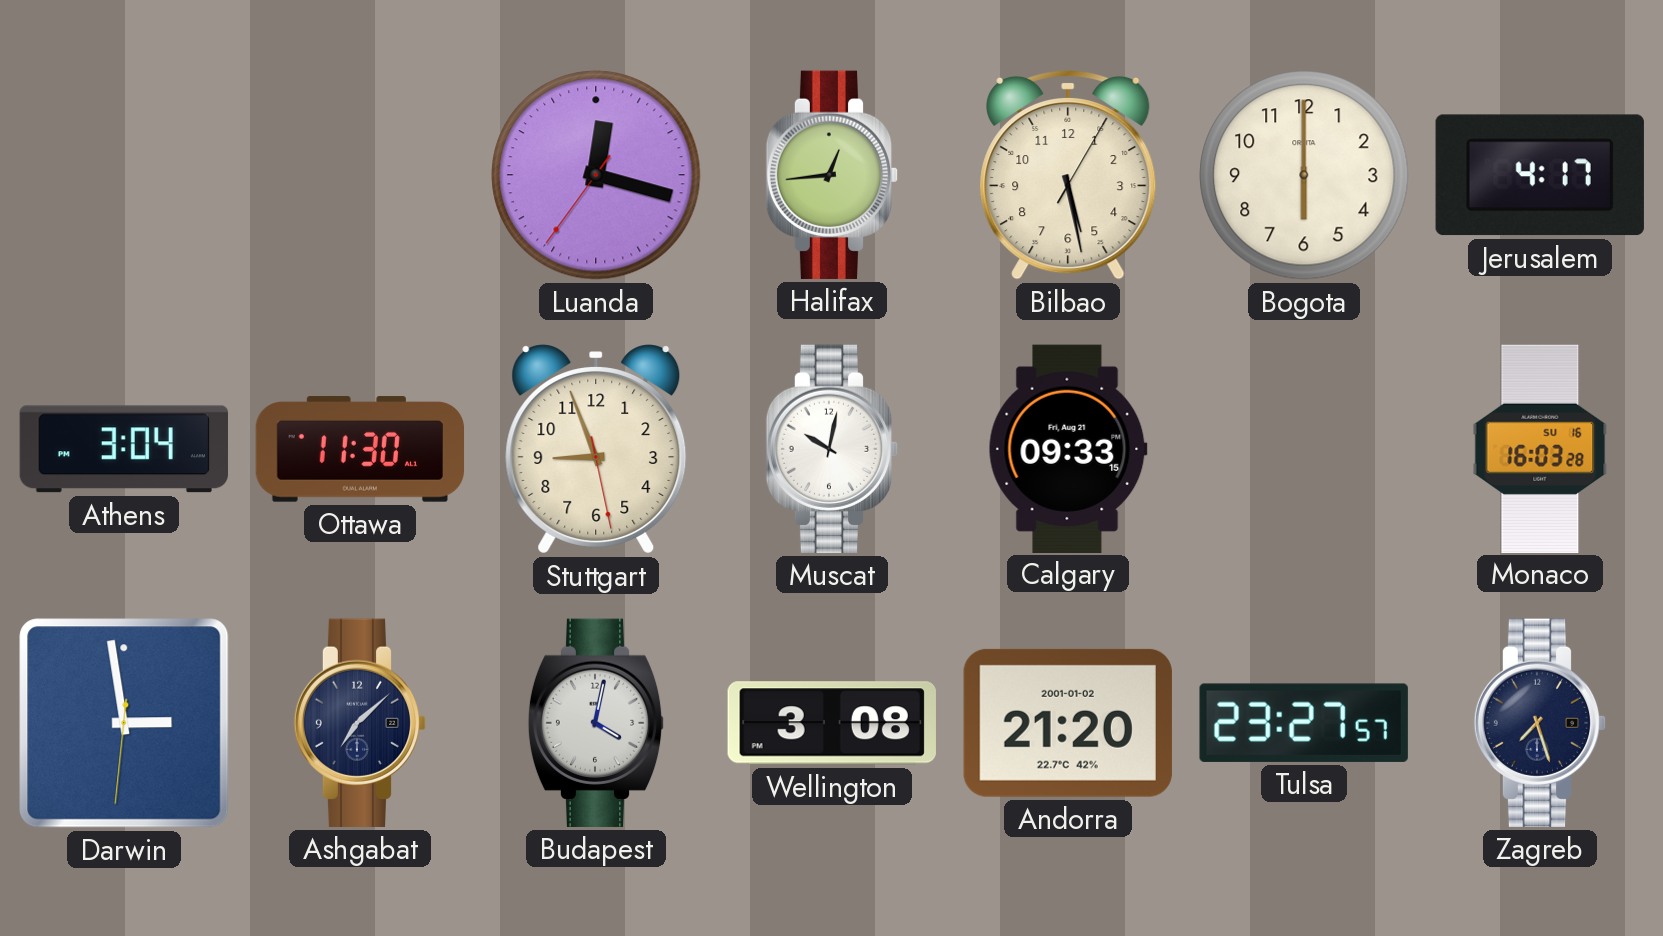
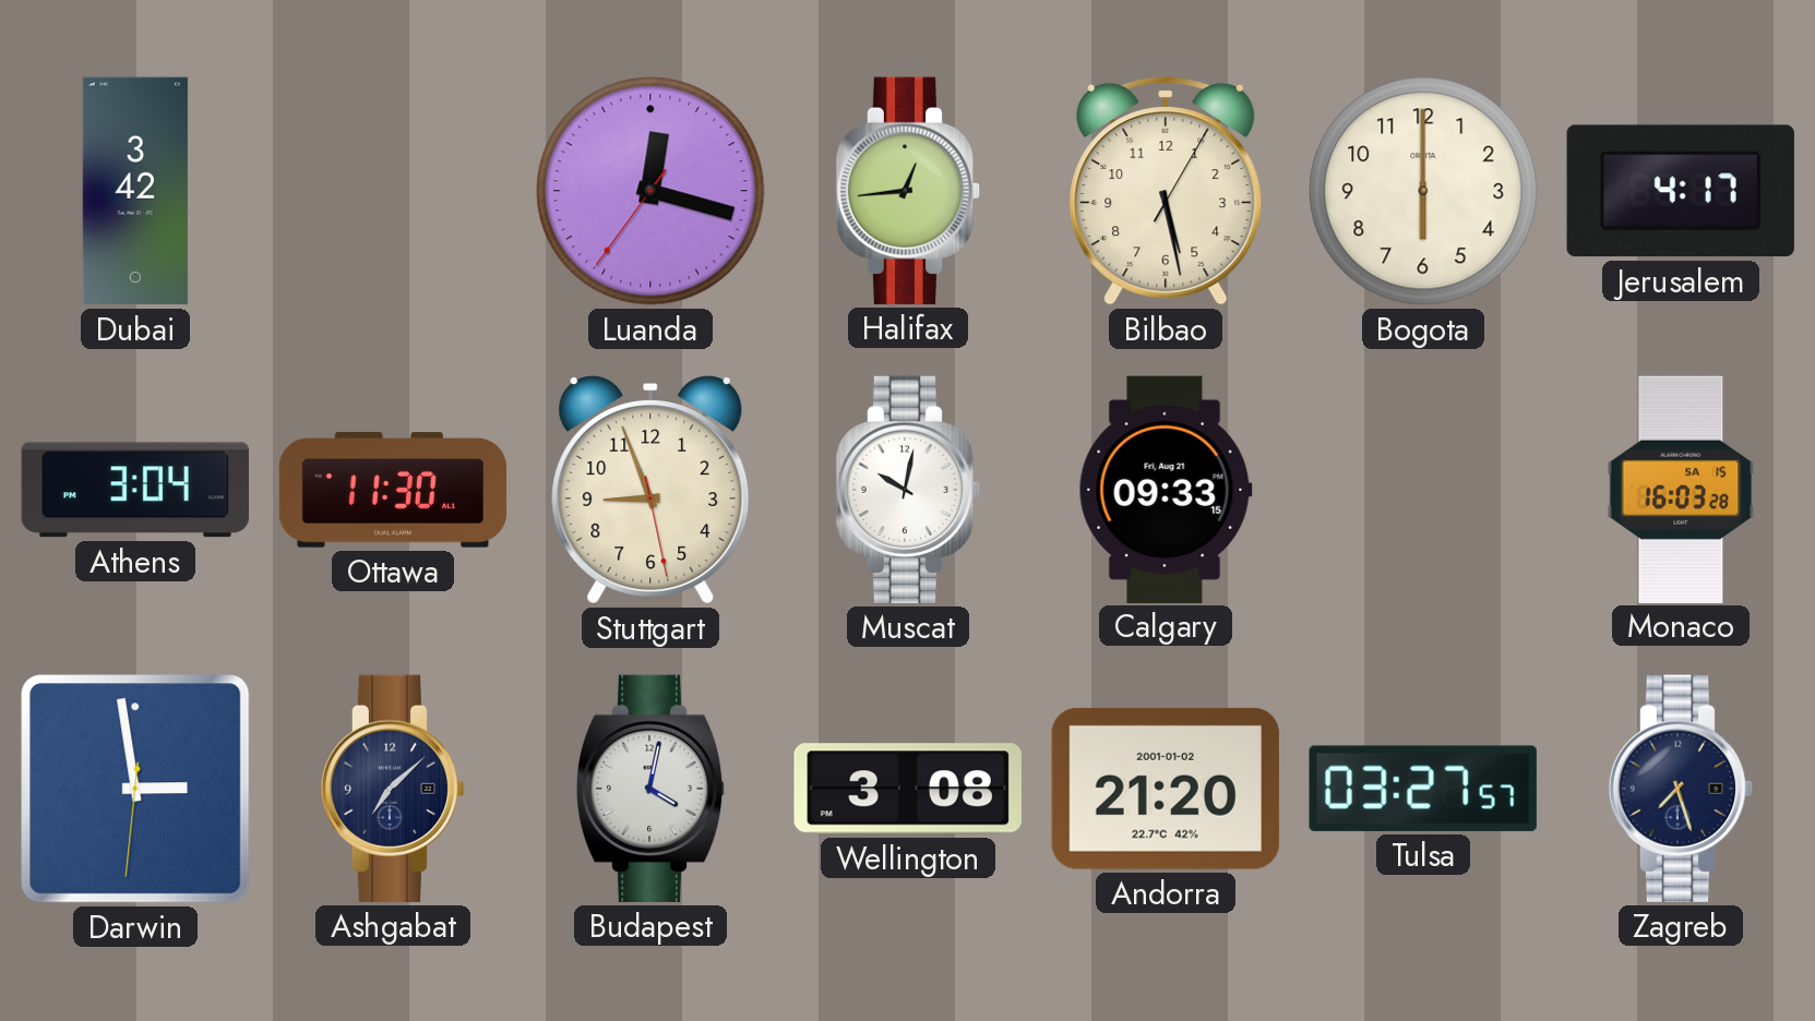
Dubai: none -> 3:42
Monaco date: SU 16 -> SA 15
Tulsa: 23:27 -> 03:27
